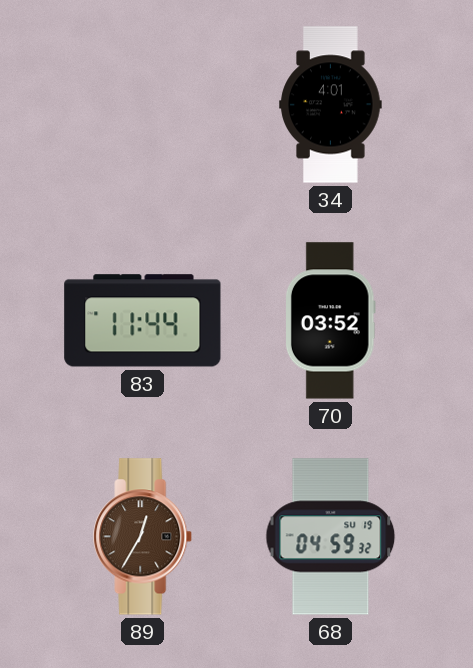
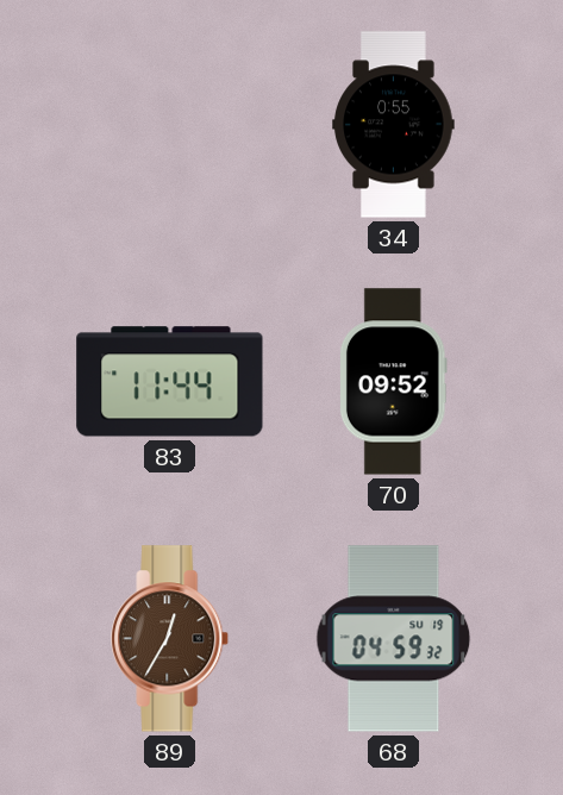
34: 4:01 -> 0:55
70: 03:52 -> 09:52
